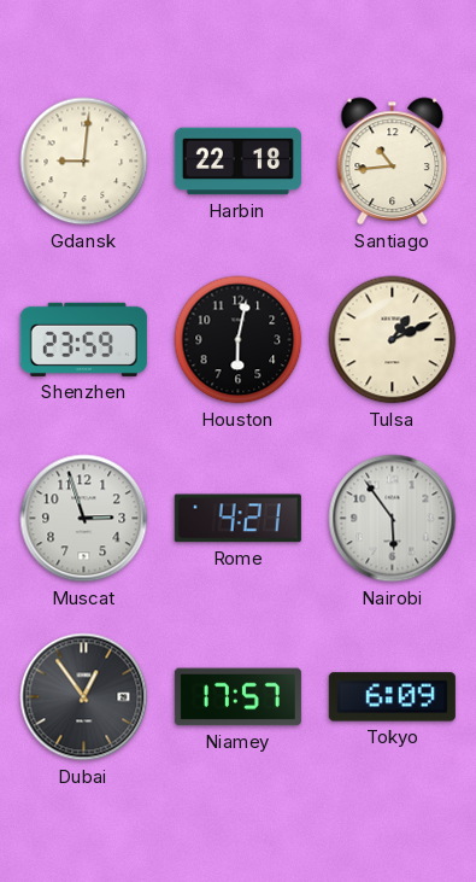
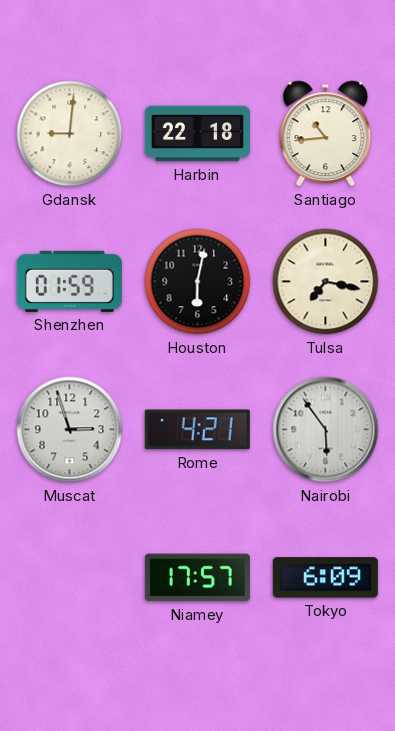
Shenzhen: 23:59 -> 01:59
Tulsa: 1:11 -> 7:17
Dubai: 12:54 -> none
